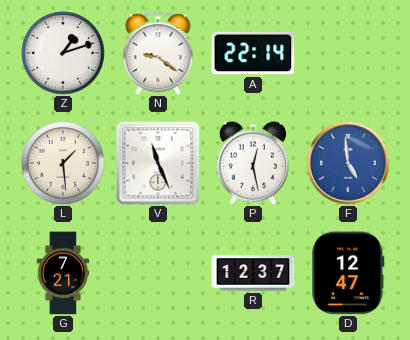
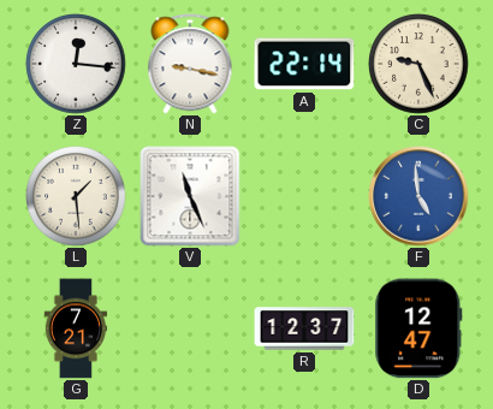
Z: 1:12 -> 12:16
N: 9:21 -> 9:17
C: none -> 9:26
P: 12:28 -> none
